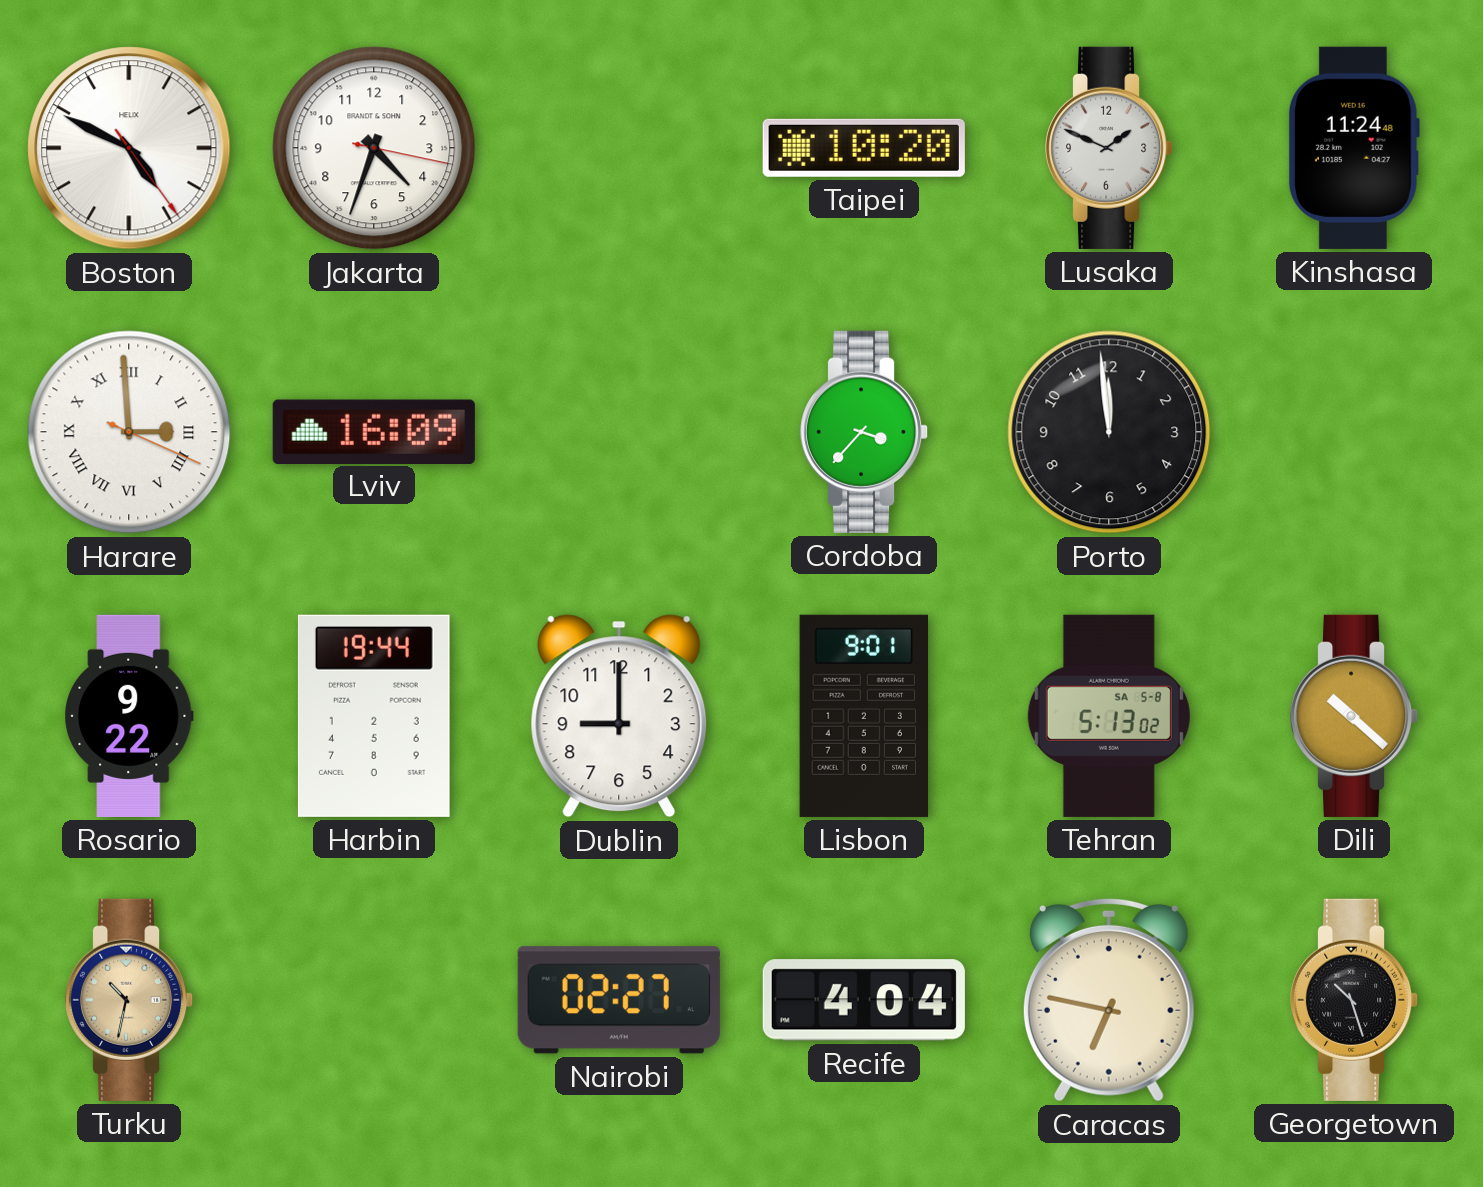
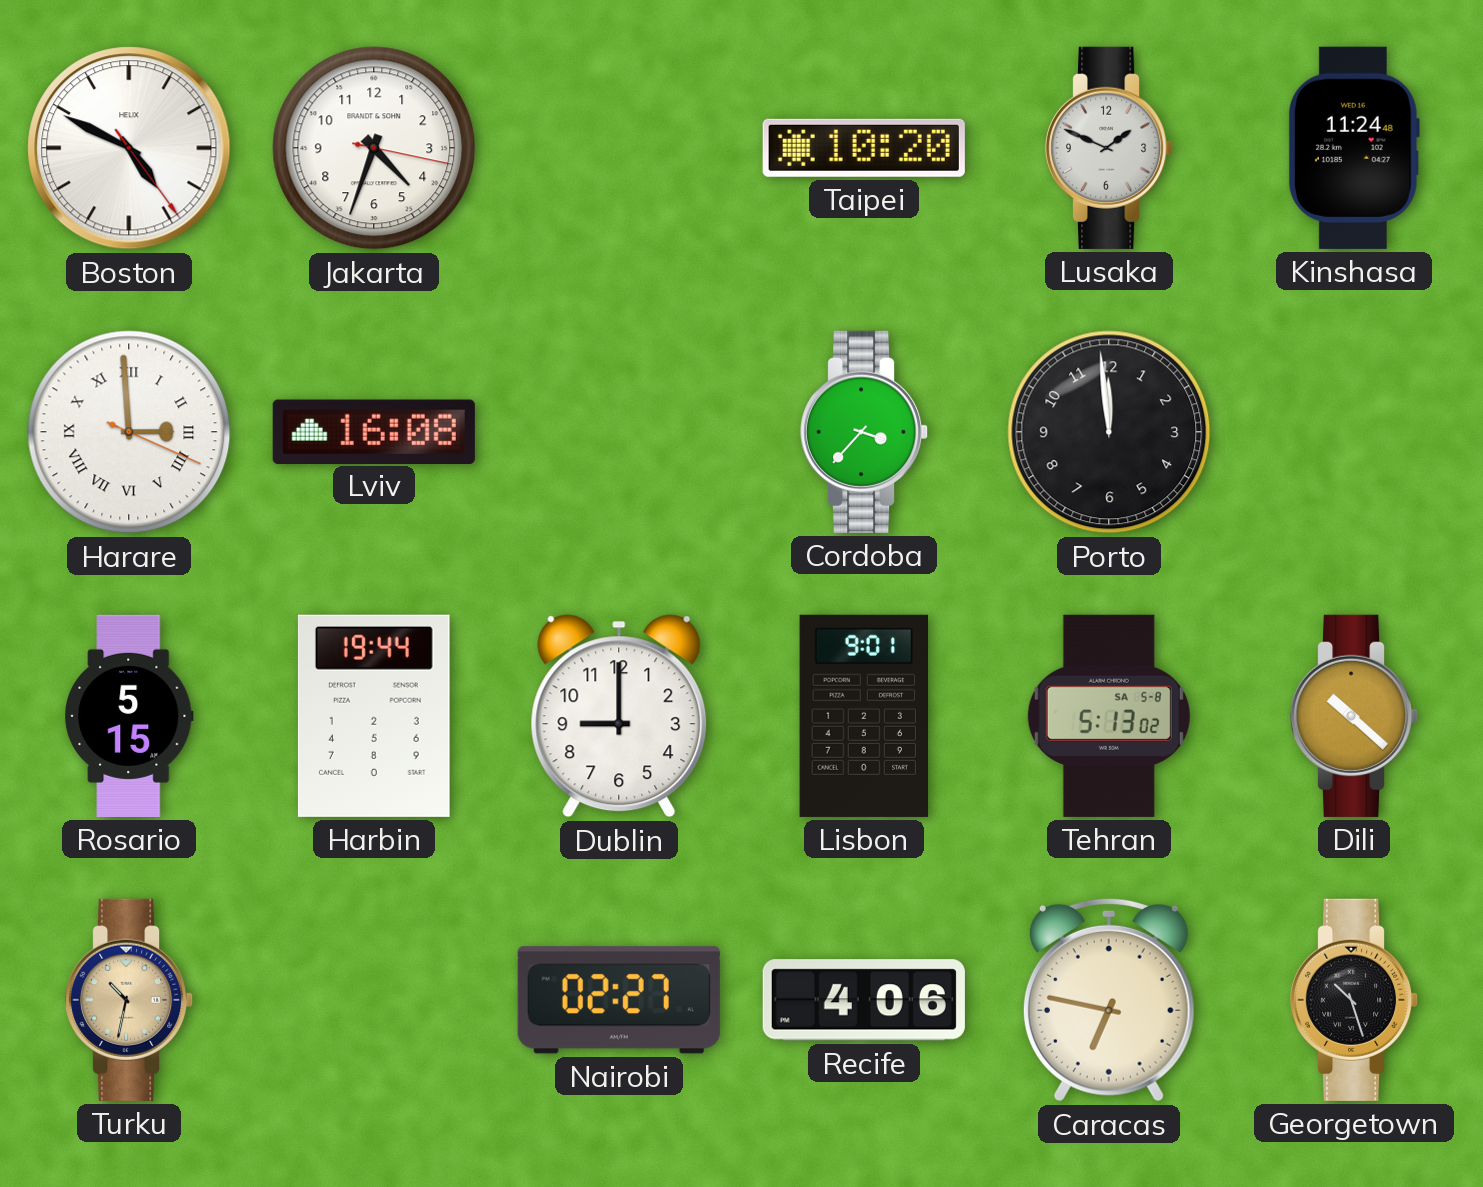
Lviv: 16:09 -> 16:08
Rosario: 9:22 -> 5:15
Recife: 4:04 -> 4:06
